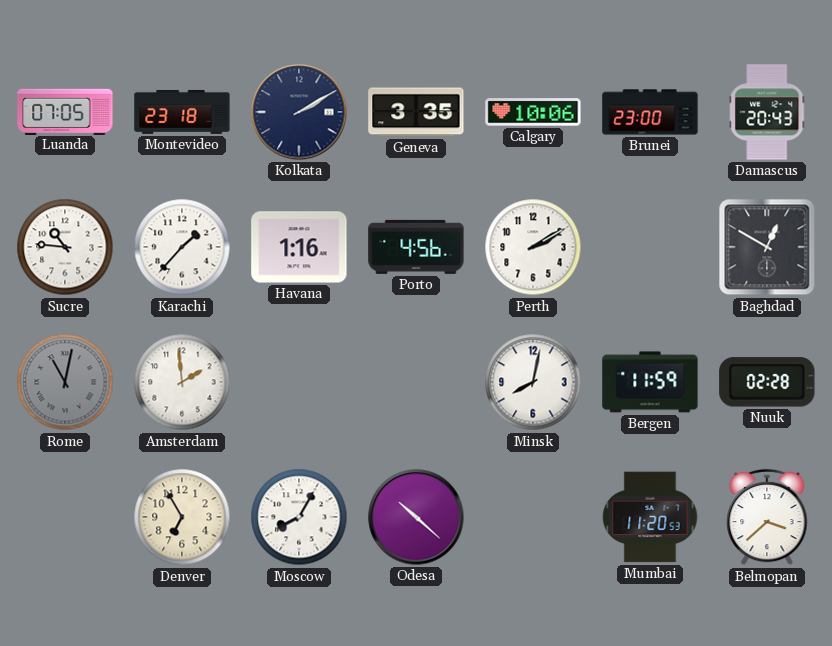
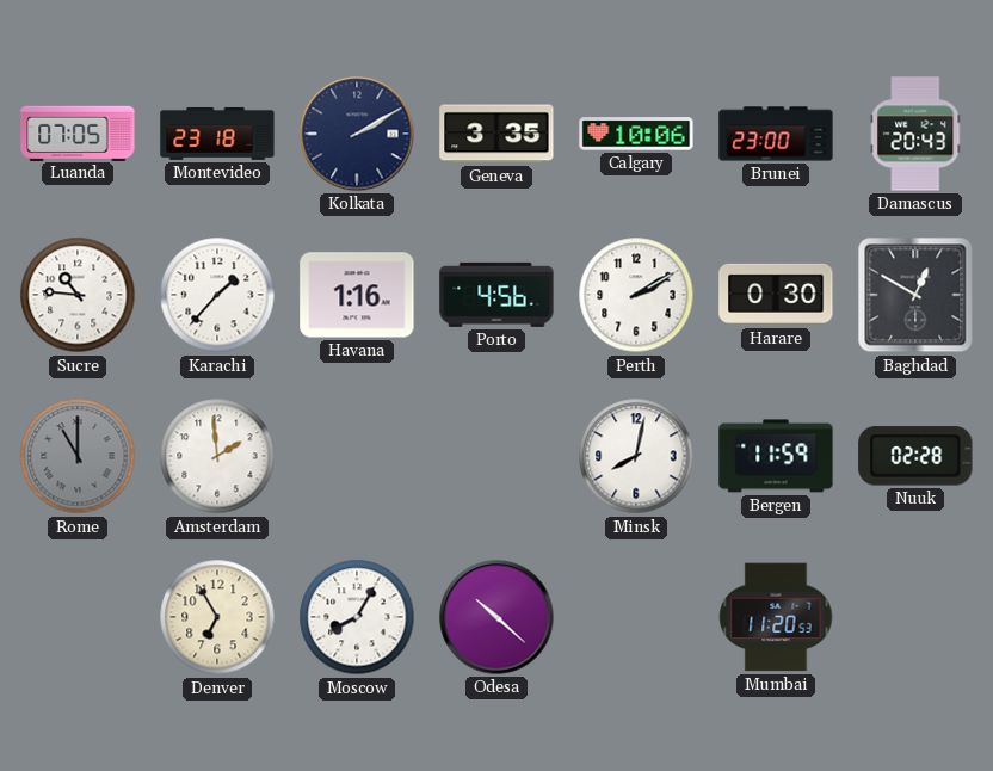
Harare: none -> 0:30
Rome: 11:02 -> 11:00
Belmopan: 3:38 -> none
